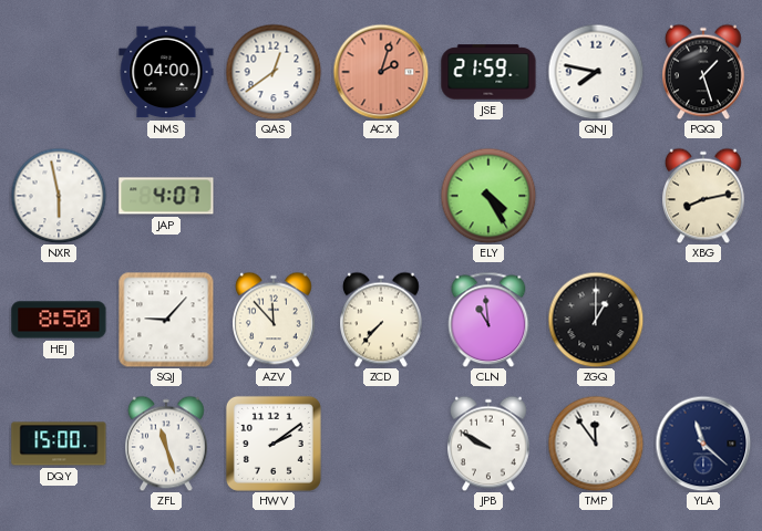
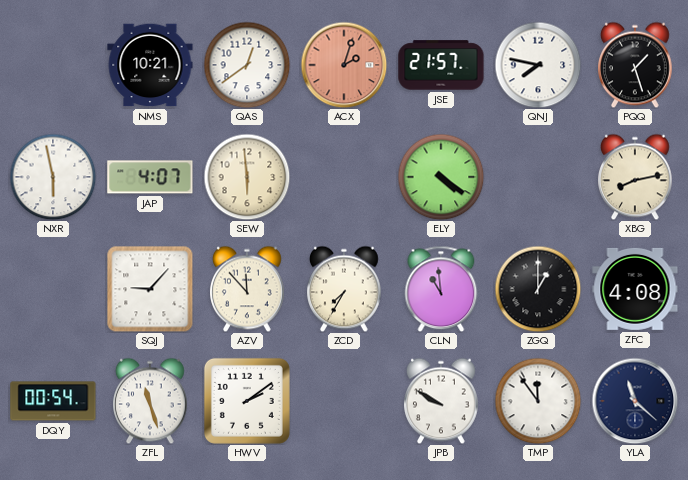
NMS: 04:00 -> 10:21
JSE: 21:59 -> 21:57
SEW: none -> 5:59
ELY: 4:25 -> 4:21
HEJ: 8:50 -> none
ZCD: 7:37 -> 7:35
ZFC: none -> 4:08
DQY: 15:00 -> 00:54
